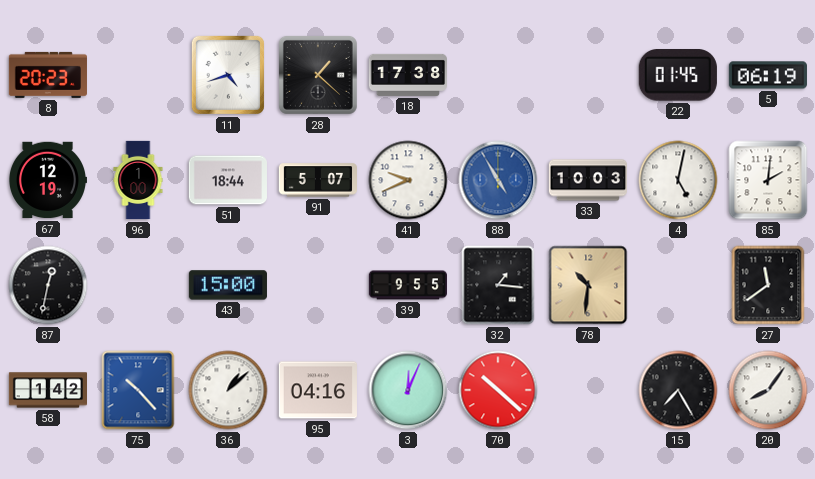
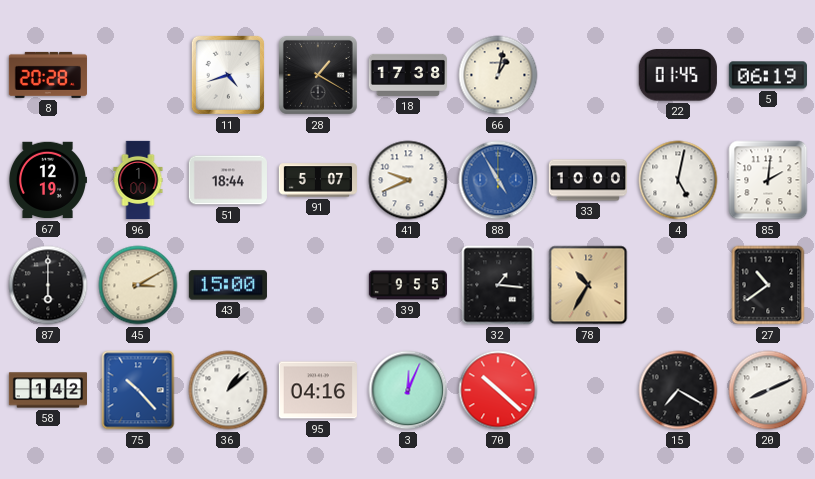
8: 20:23 -> 20:28
28: 1:22 -> 1:20
66: none -> 1:02
33: 10:03 -> 10:00
87: 12:32 -> 6:00
45: none -> 3:10
78: 10:31 -> 10:35
27: 11:39 -> 10:39
15: 7:25 -> 7:20
20: 8:06 -> 8:11
